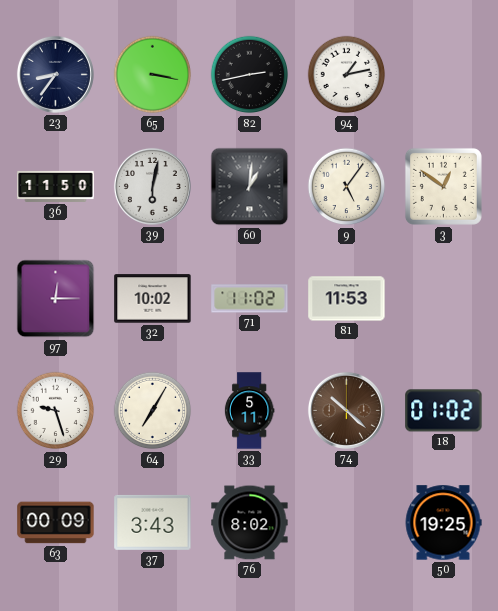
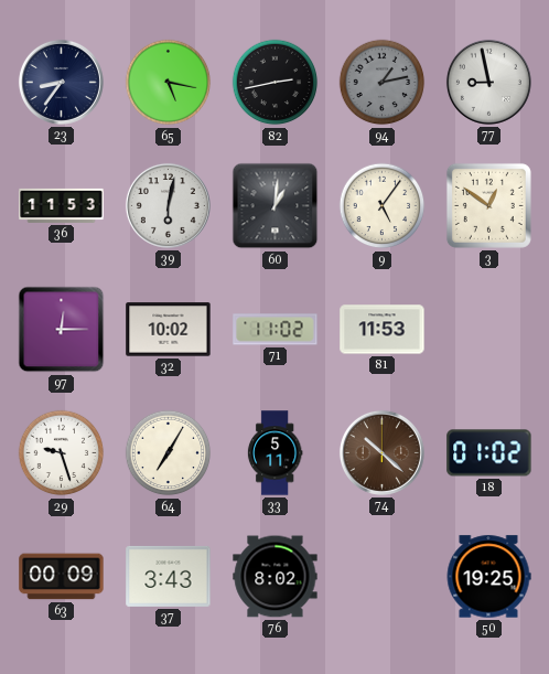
65: 3:17 -> 5:17
94 dial: white -> grey
77: none -> 8:58
36: 11:50 -> 11:53
